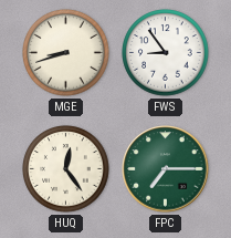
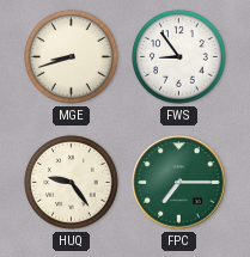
HUQ: 12:24 -> 9:24
